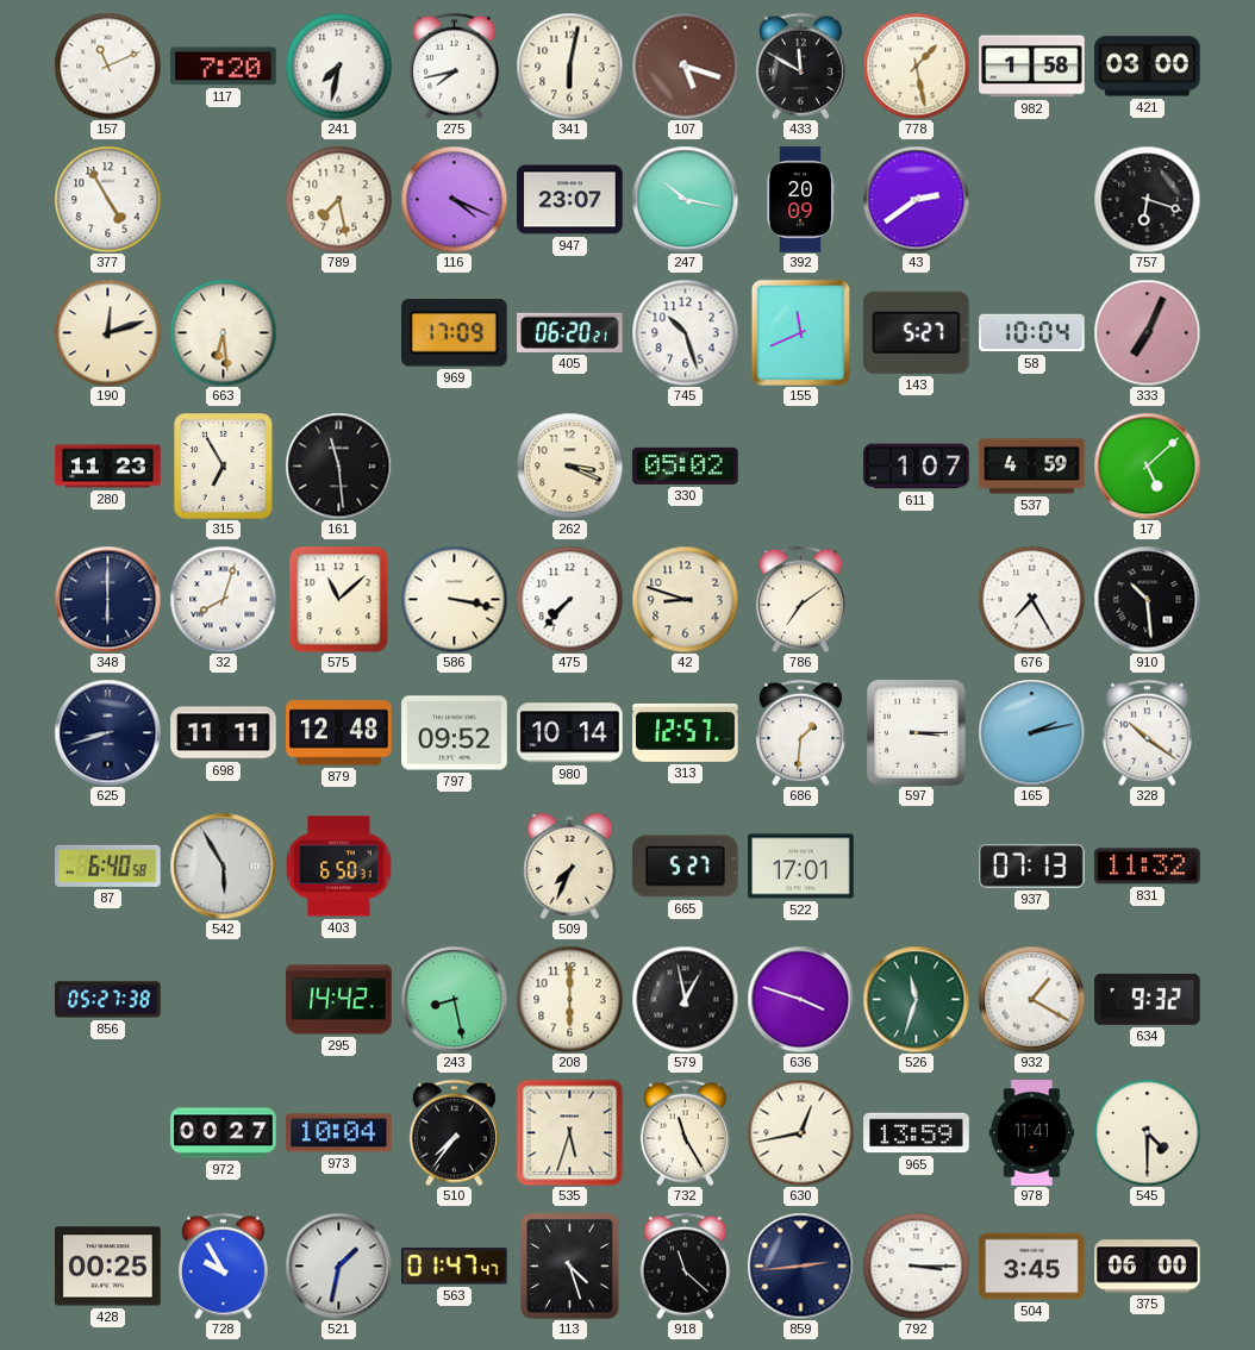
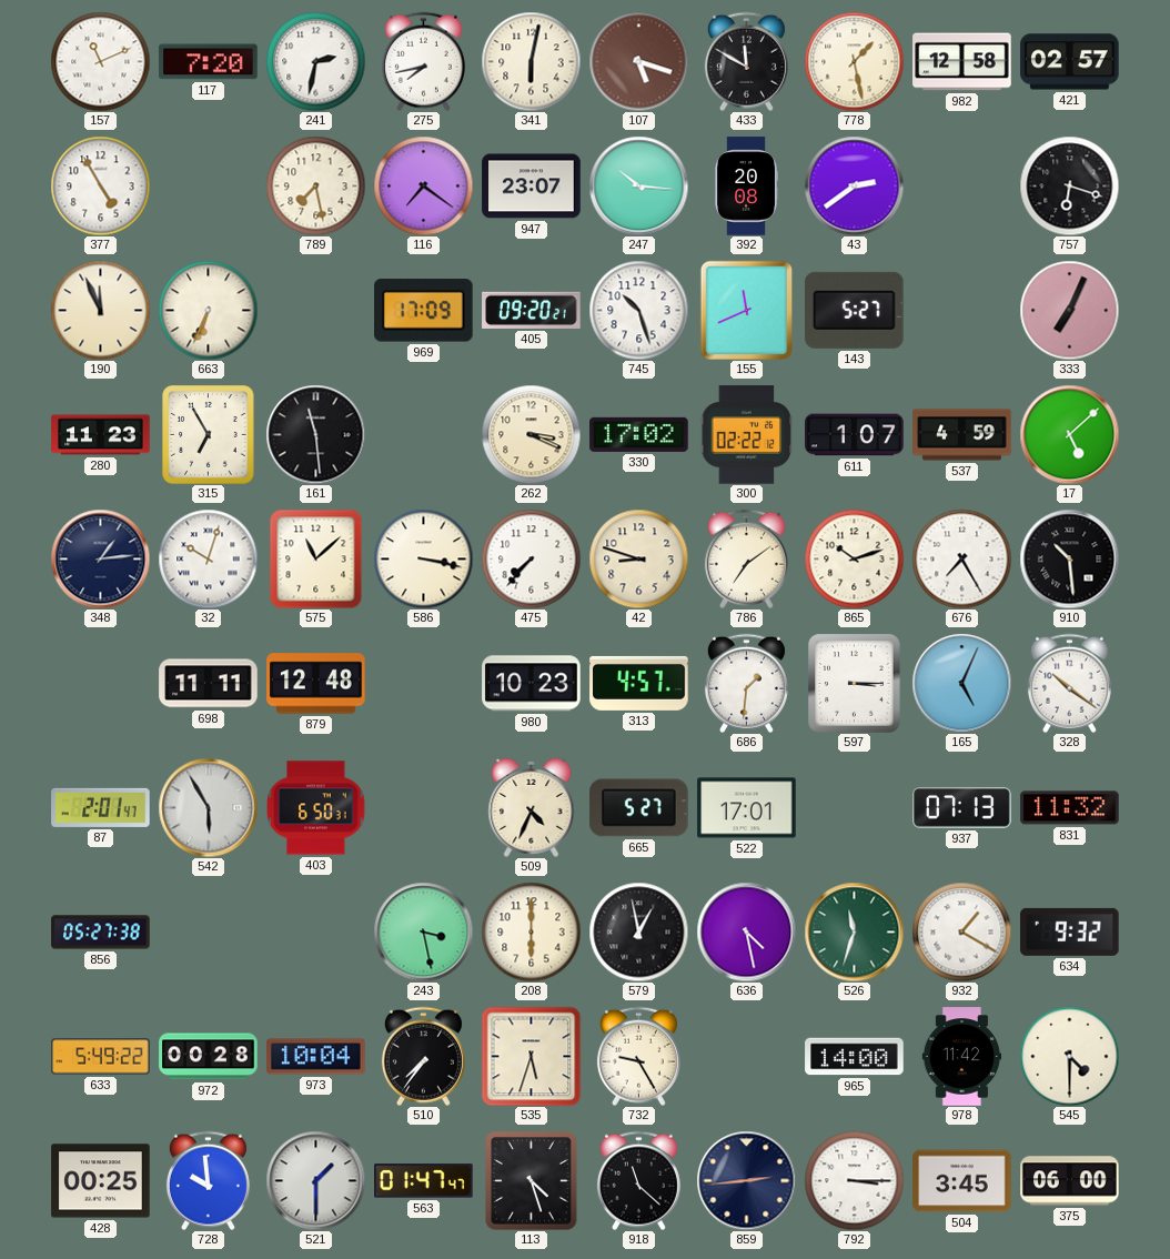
241: 7:32 -> 2:32
982: 1:58 -> 12:58
421: 03:00 -> 02:57
116: 4:19 -> 7:21
247: 10:17 -> 10:16
392: 20:09 -> 20:08
190: 12:12 -> 11:56
663: 6:29 -> 6:34
405: 06:20 -> 09:20
58: 10:04 -> none
330: 05:02 -> 17:02
300: none -> 02:22
348: 6:00 -> 1:14
32: 8:03 -> 10:03
865: none -> 10:12
625: 8:42 -> none
797: 09:52 -> none
980: 10:14 -> 10:23
313: 12:57 -> 4:57
165: 2:13 -> 5:04
87: 6:40 -> 2:01
509: 7:34 -> 4:34
295: 14:42 -> none
243: 8:28 -> 3:28
636: 3:48 -> 4:28
633: none -> 5:49
972: 00:27 -> 00:28
732: 11:25 -> 9:25
630: 12:43 -> none
965: 13:59 -> 14:00
978: 11:41 -> 11:42
728: 9:55 -> 9:59
521: 1:32 -> 1:30
